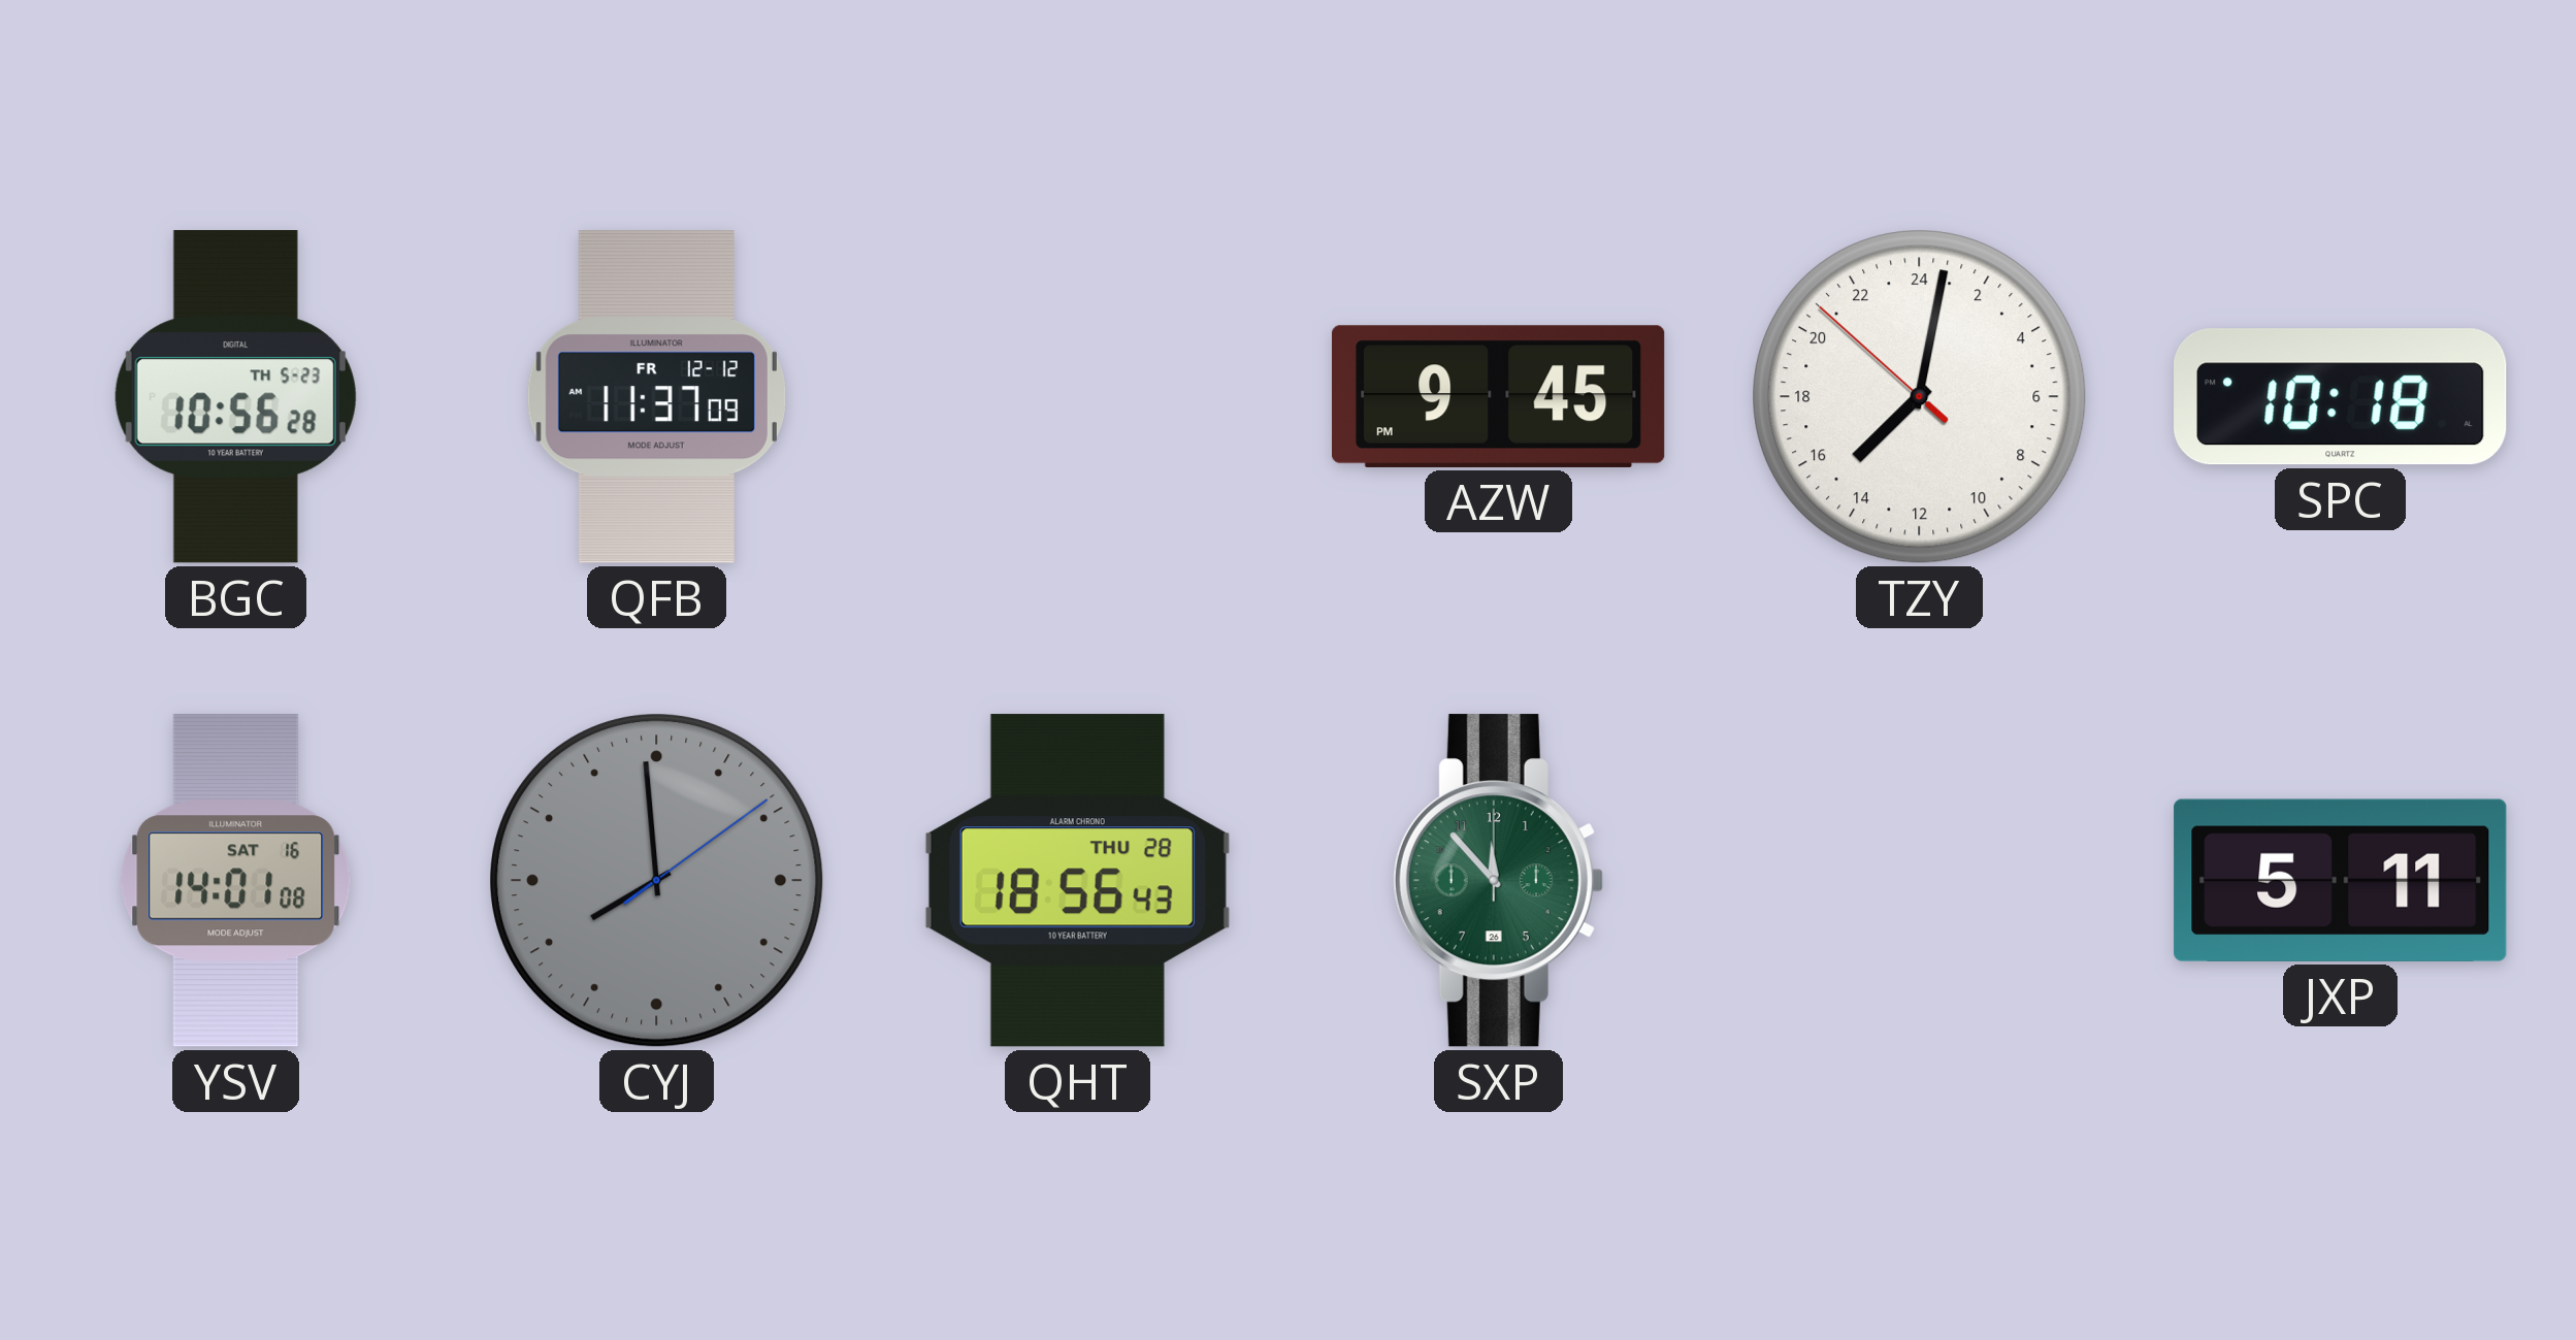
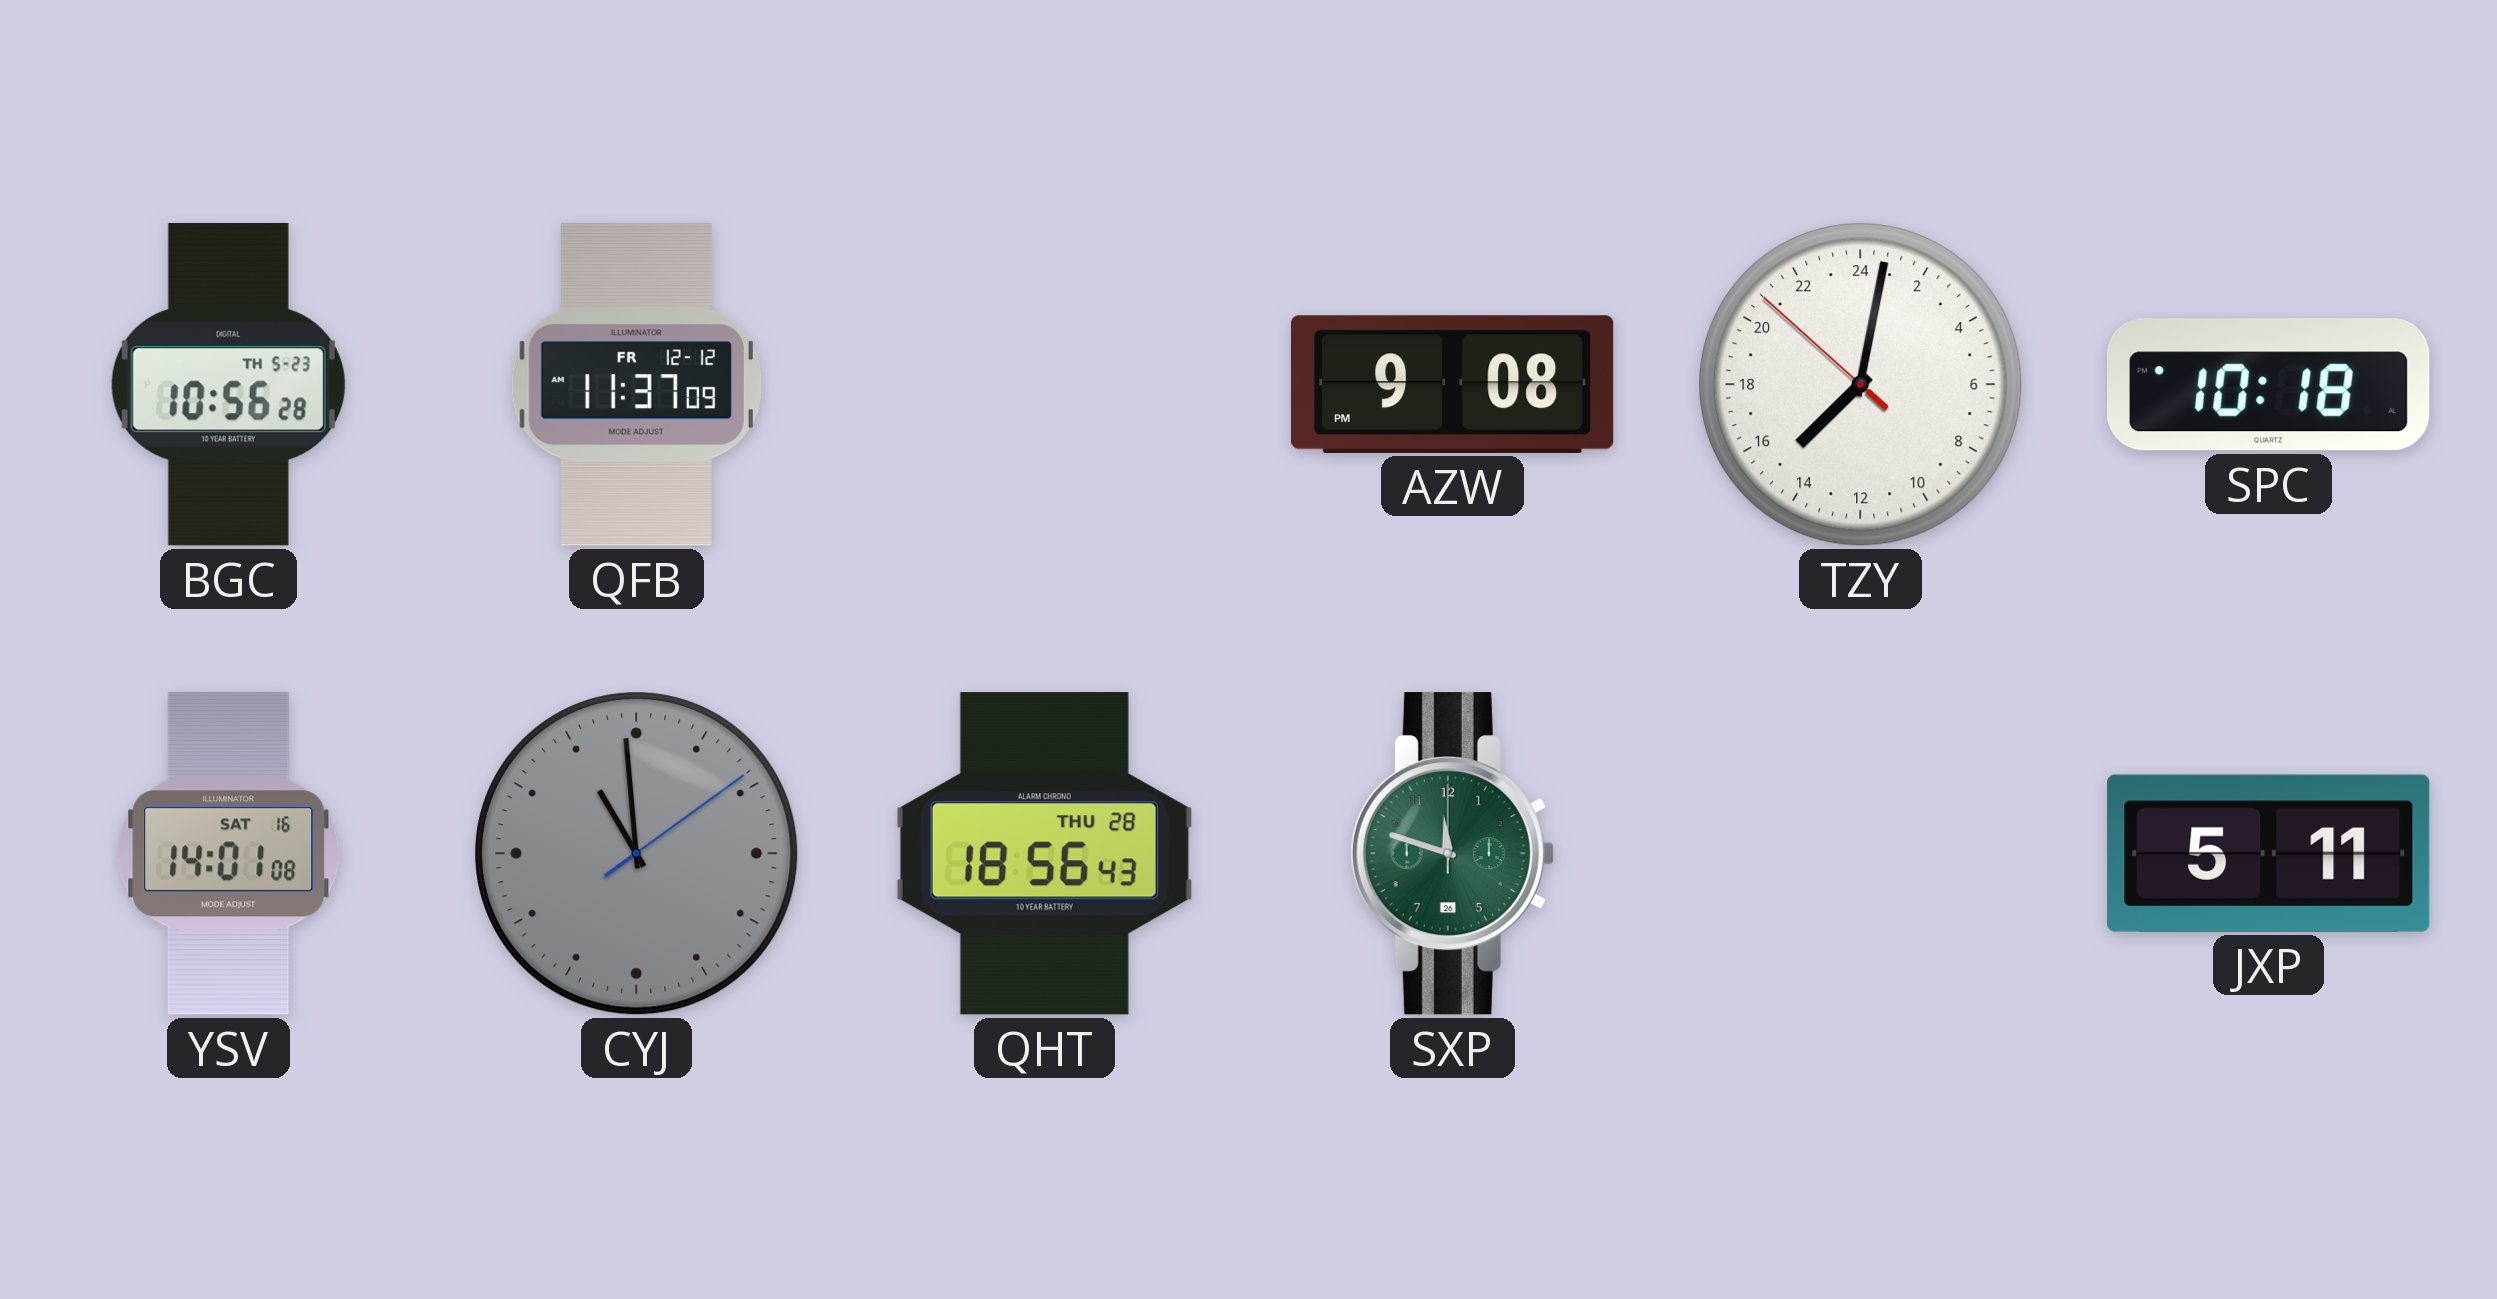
AZW: 9:45 -> 9:08
CYJ: 7:59 -> 10:59
SXP: 11:53 -> 11:48
